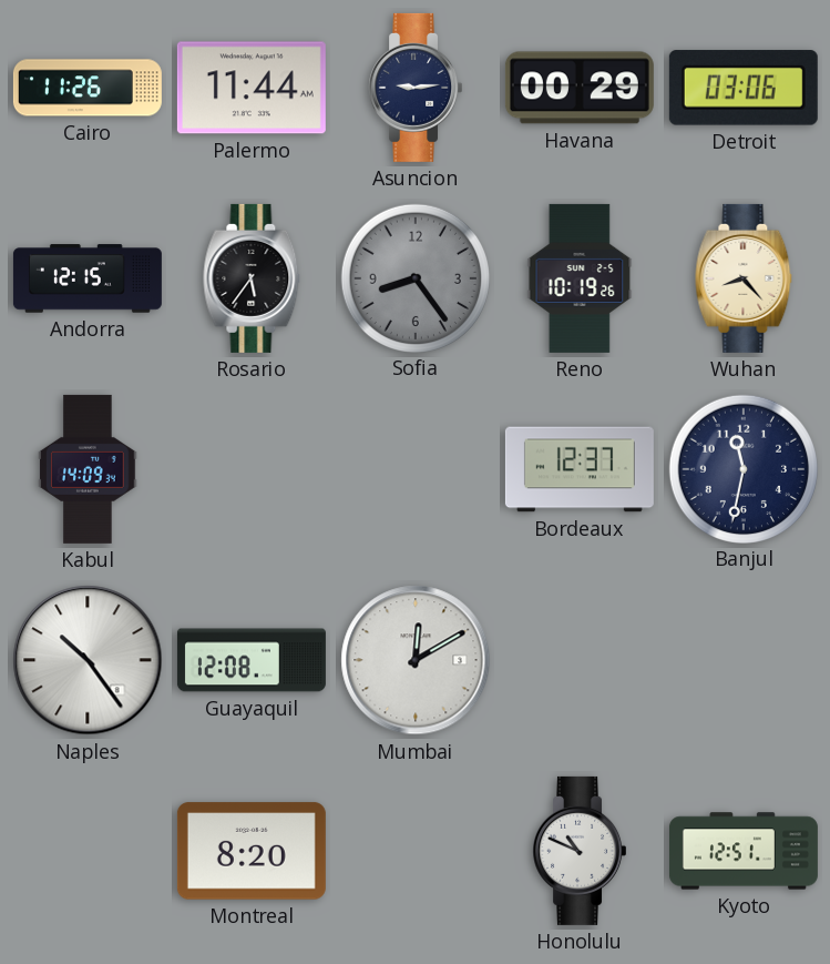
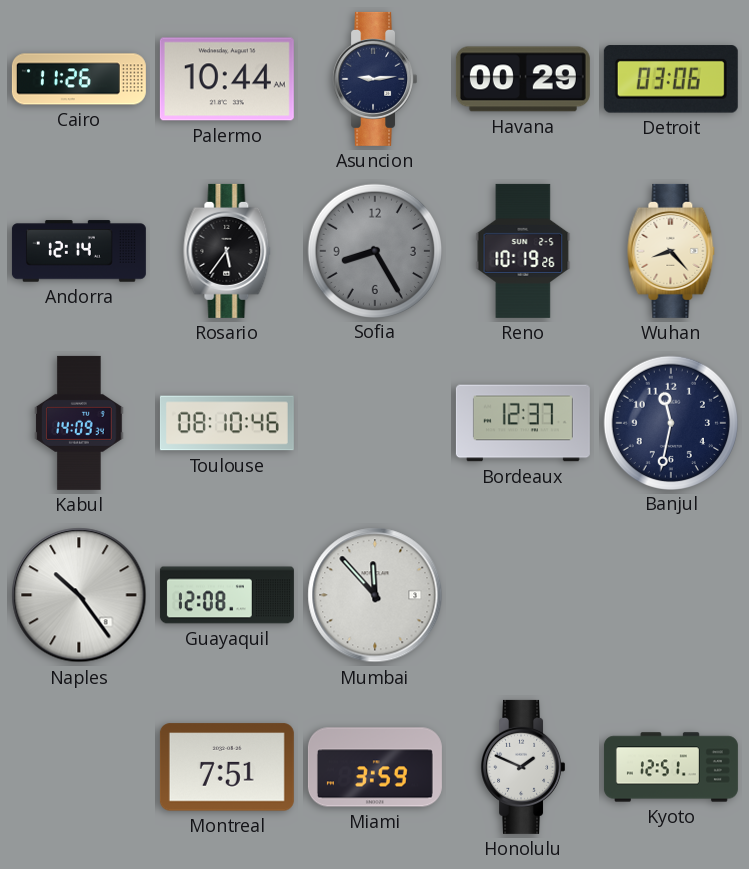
Palermo: 11:44 -> 10:44
Andorra: 12:15 -> 12:14
Sofia: 8:24 -> 8:25
Toulouse: none -> 08:10
Mumbai: 12:10 -> 11:53
Montreal: 8:20 -> 7:51
Miami: none -> 3:59
Honolulu: 10:49 -> 1:49
